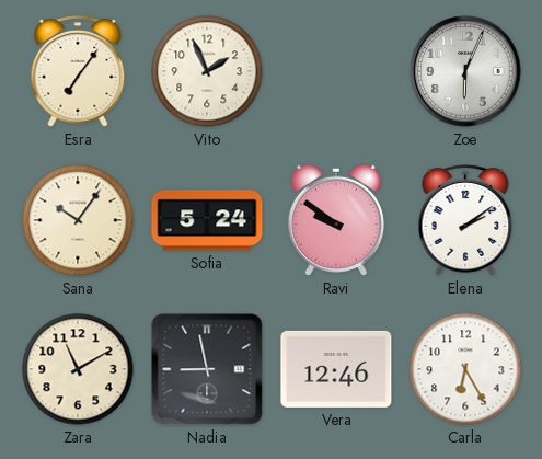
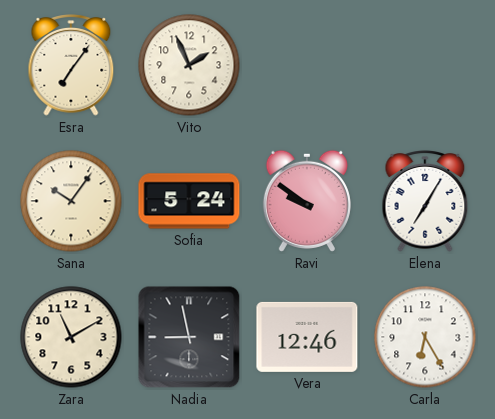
Zoe: 6:04 -> none
Elena: 2:09 -> 7:05
